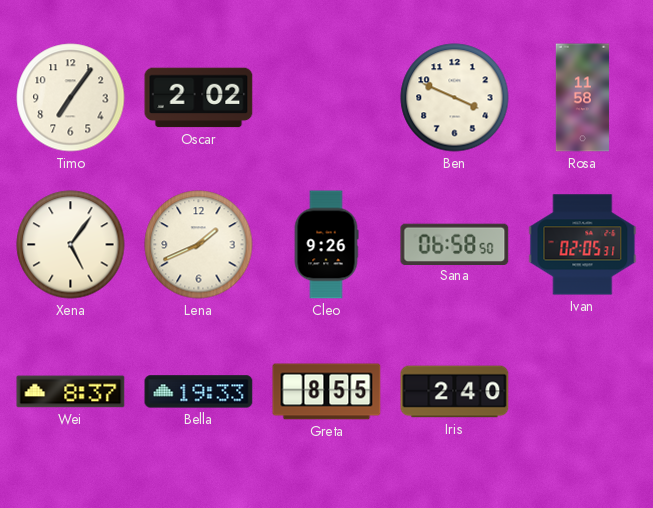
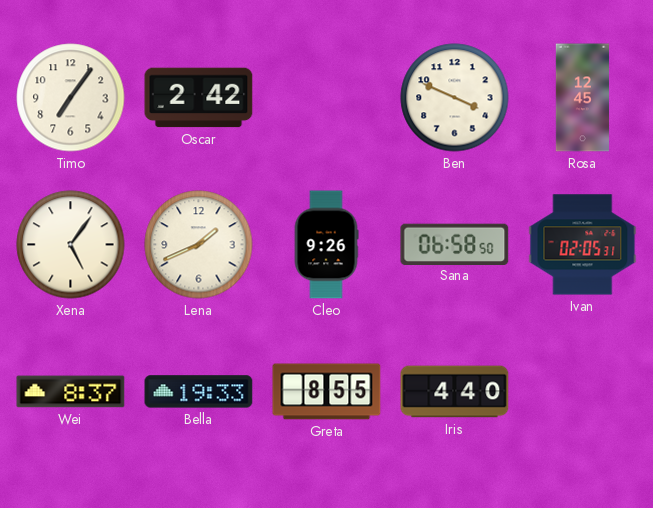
Oscar: 2:02 -> 2:42
Rosa: 11:58 -> 12:45
Iris: 2:40 -> 4:40
